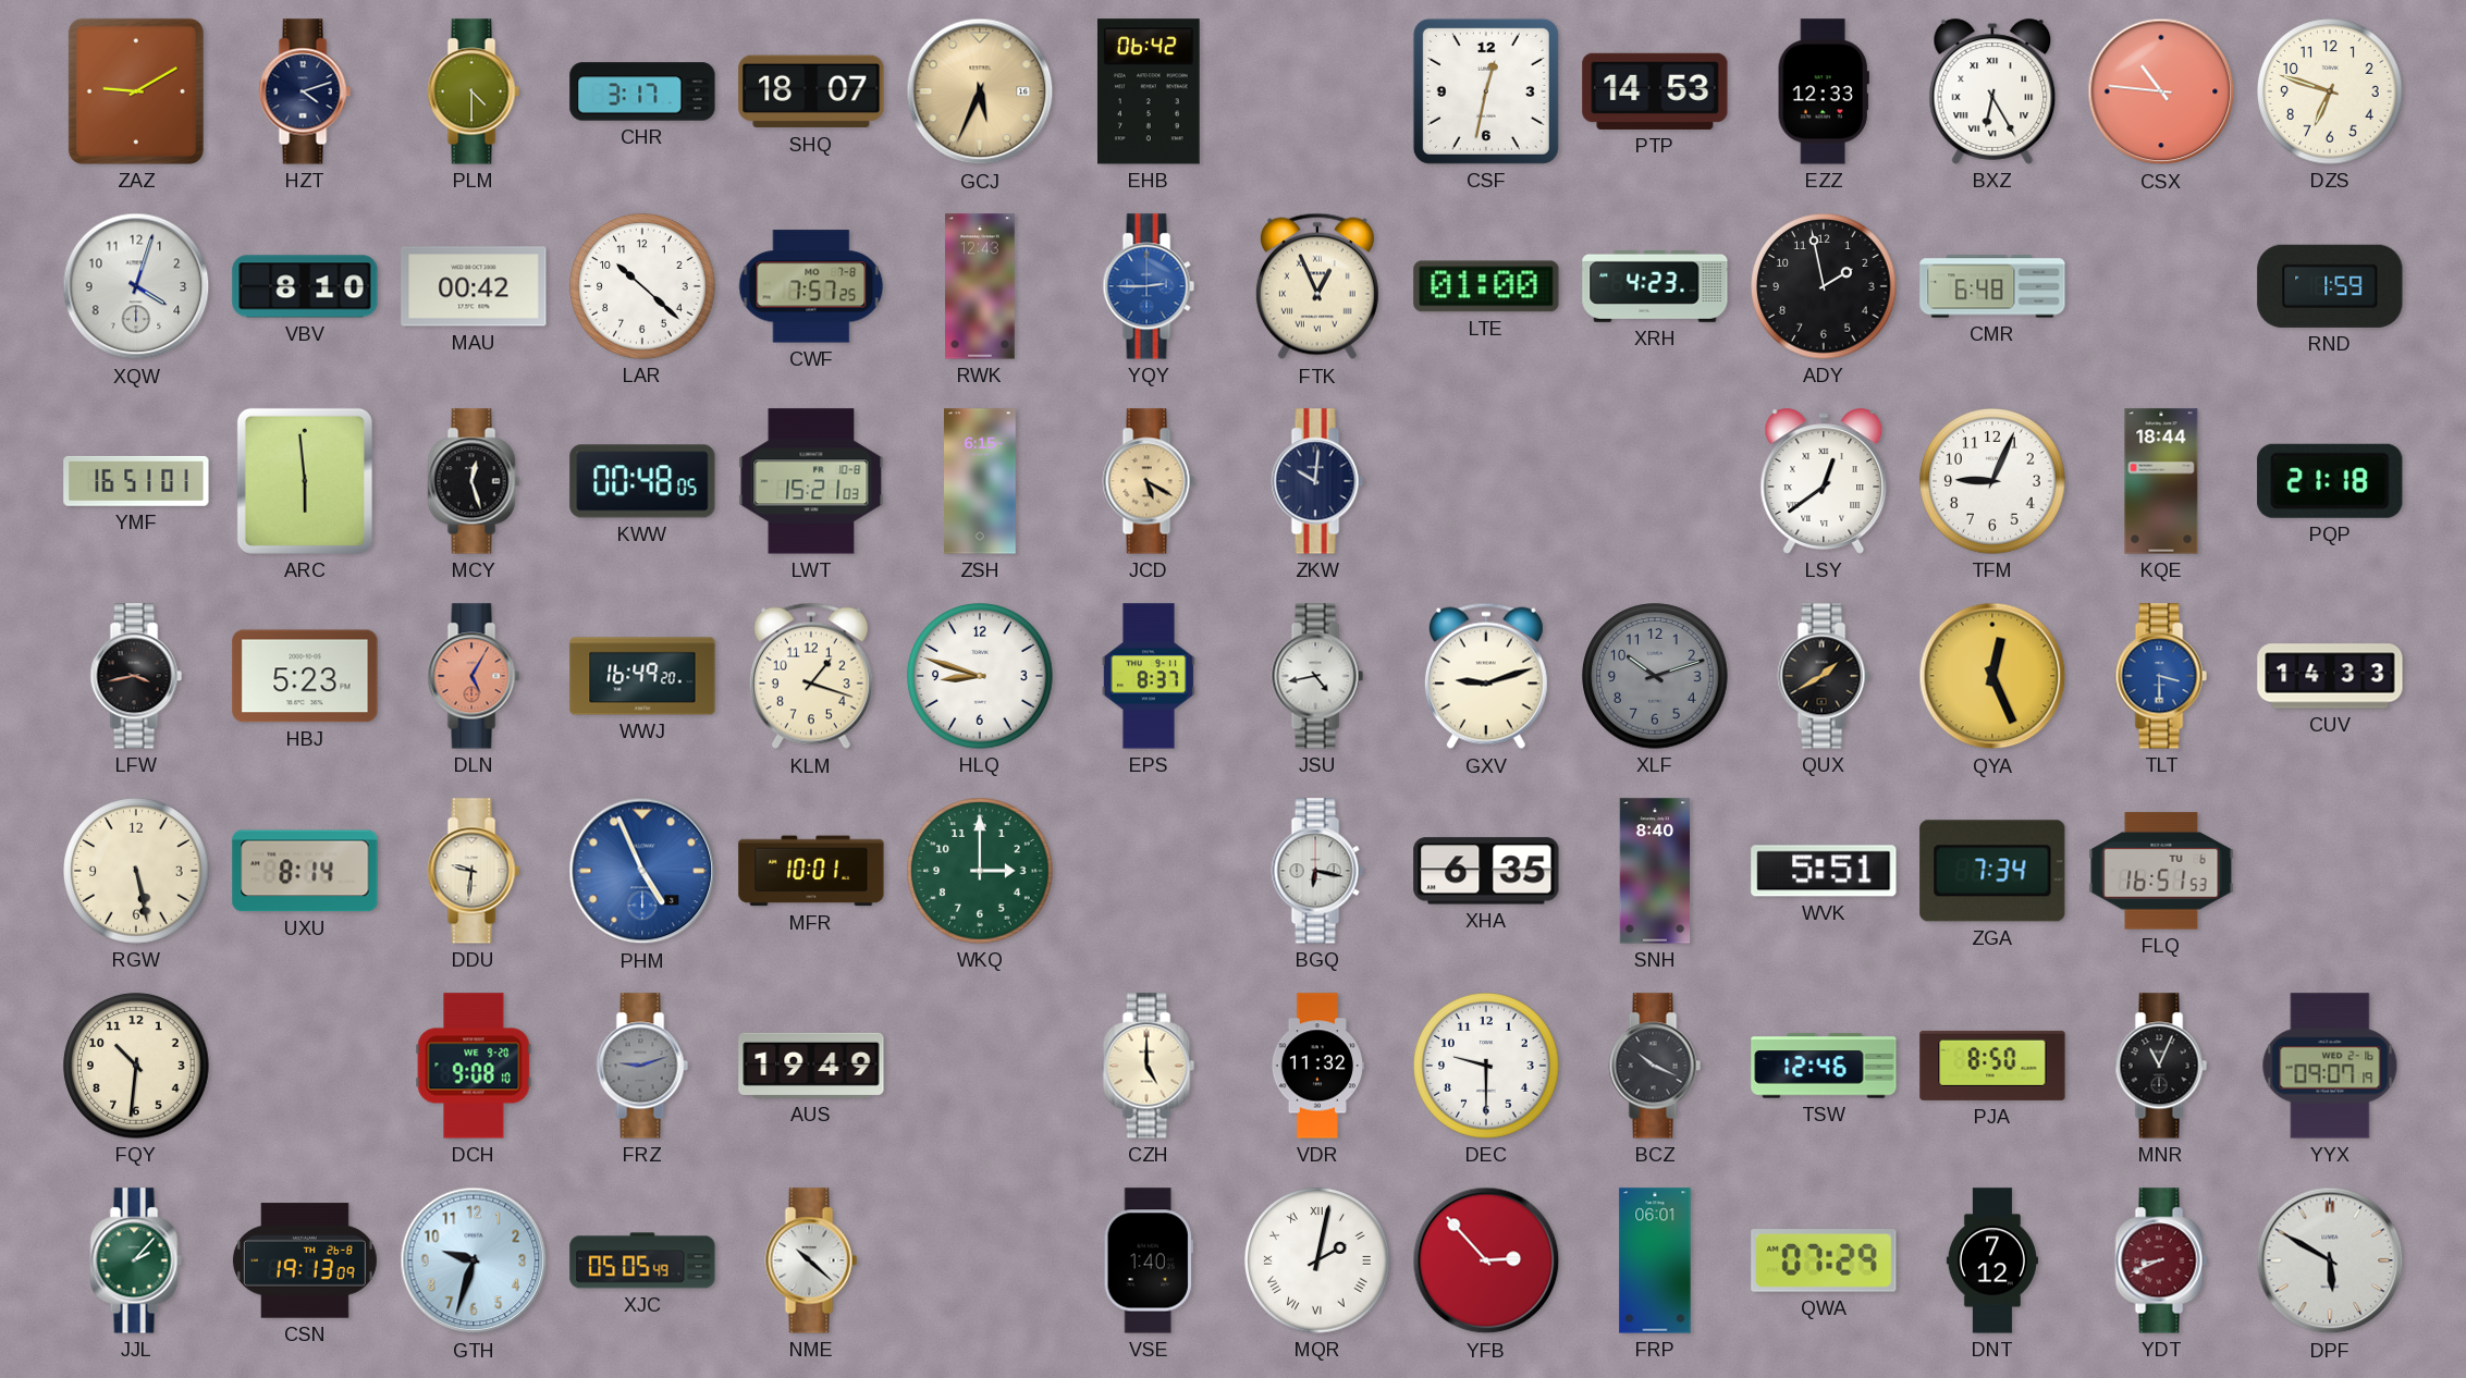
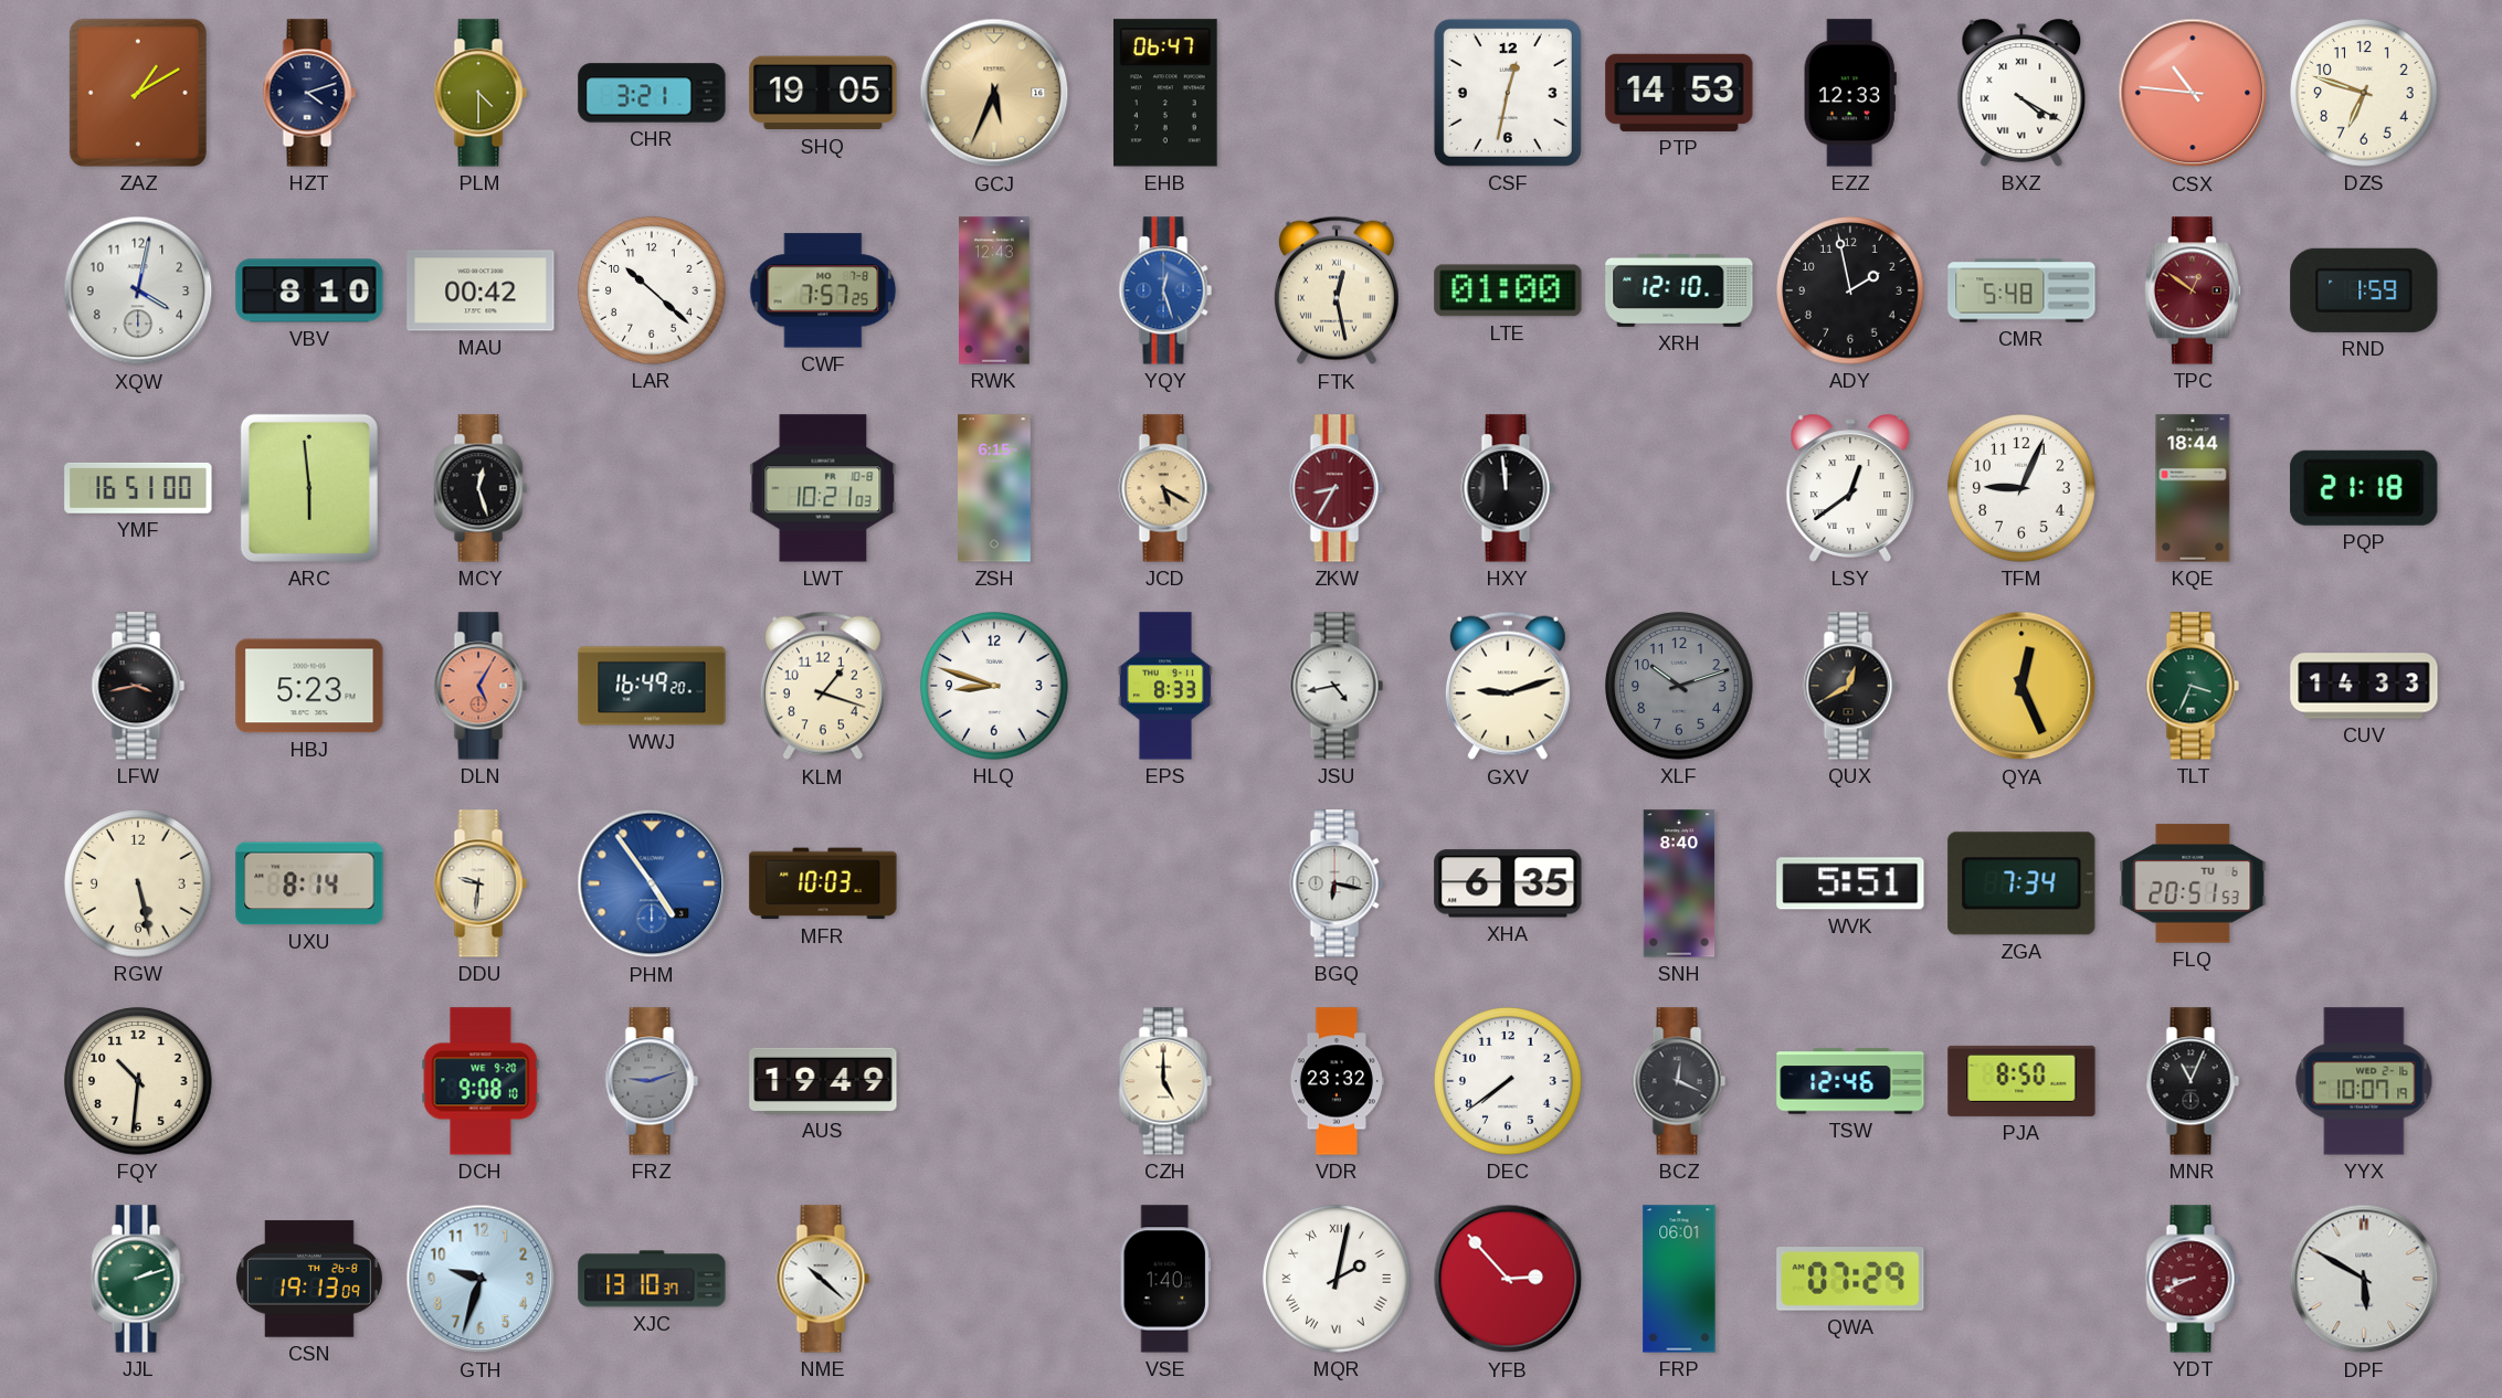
ZAZ: 9:10 -> 1:10
CHR: 3:17 -> 3:21
SHQ: 18:07 -> 19:05
EHB: 06:42 -> 06:47
BXZ: 6:25 -> 4:20
XQW: 4:03 -> 4:02
YQY: 2:45 -> 12:27
FTK: 12:56 -> 12:28
XRH: 4:23 -> 12:10
CMR: 6:48 -> 5:48
TPC: none -> 12:51
YMF: 16:51:01 -> 16:51:00
KWW: 00:48 -> none
LWT: 15:21 -> 10:21
ZKW: 10:01 -> 8:35
ZKW dial: navy -> burgundy
HXY: none -> 11:59
EPS: 8:37 -> 8:33
QUX: 1:40 -> 12:40
TLT: 3:30 -> 3:34
TLT dial: blue -> green
PHM: 4:56 -> 4:54
MFR: 10:01 -> 10:03
WKQ: 3:00 -> none
FLQ: 16:51 -> 20:51
VDR: 11:32 -> 23:32
DEC: 9:30 -> 7:39
BCZ: 10:19 -> 12:19
YYX: 09:07 -> 10:07
JJL: 2:07 -> 2:12
XJC: 05:05 -> 13:10
DNT: 7:12 -> none
